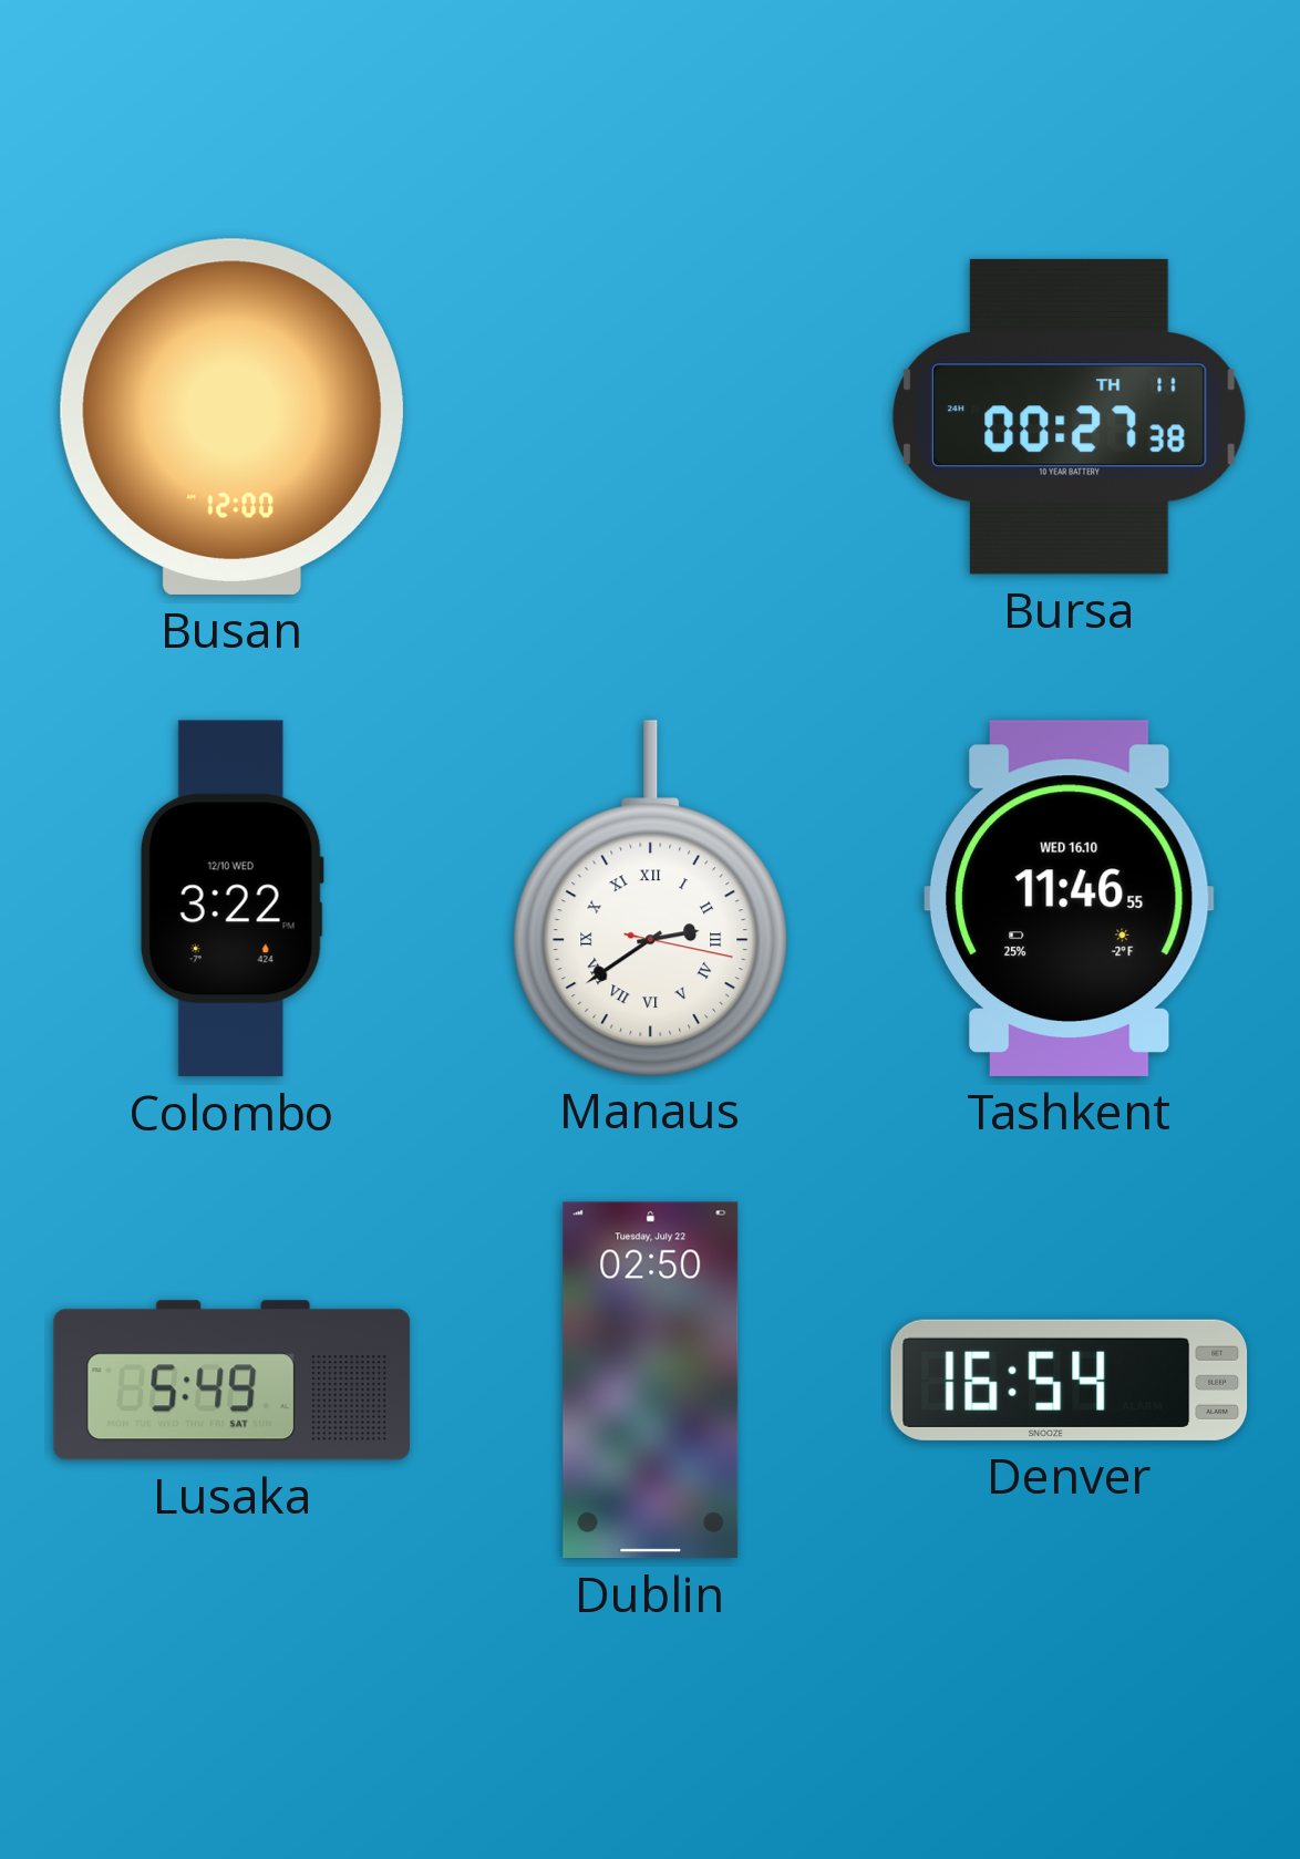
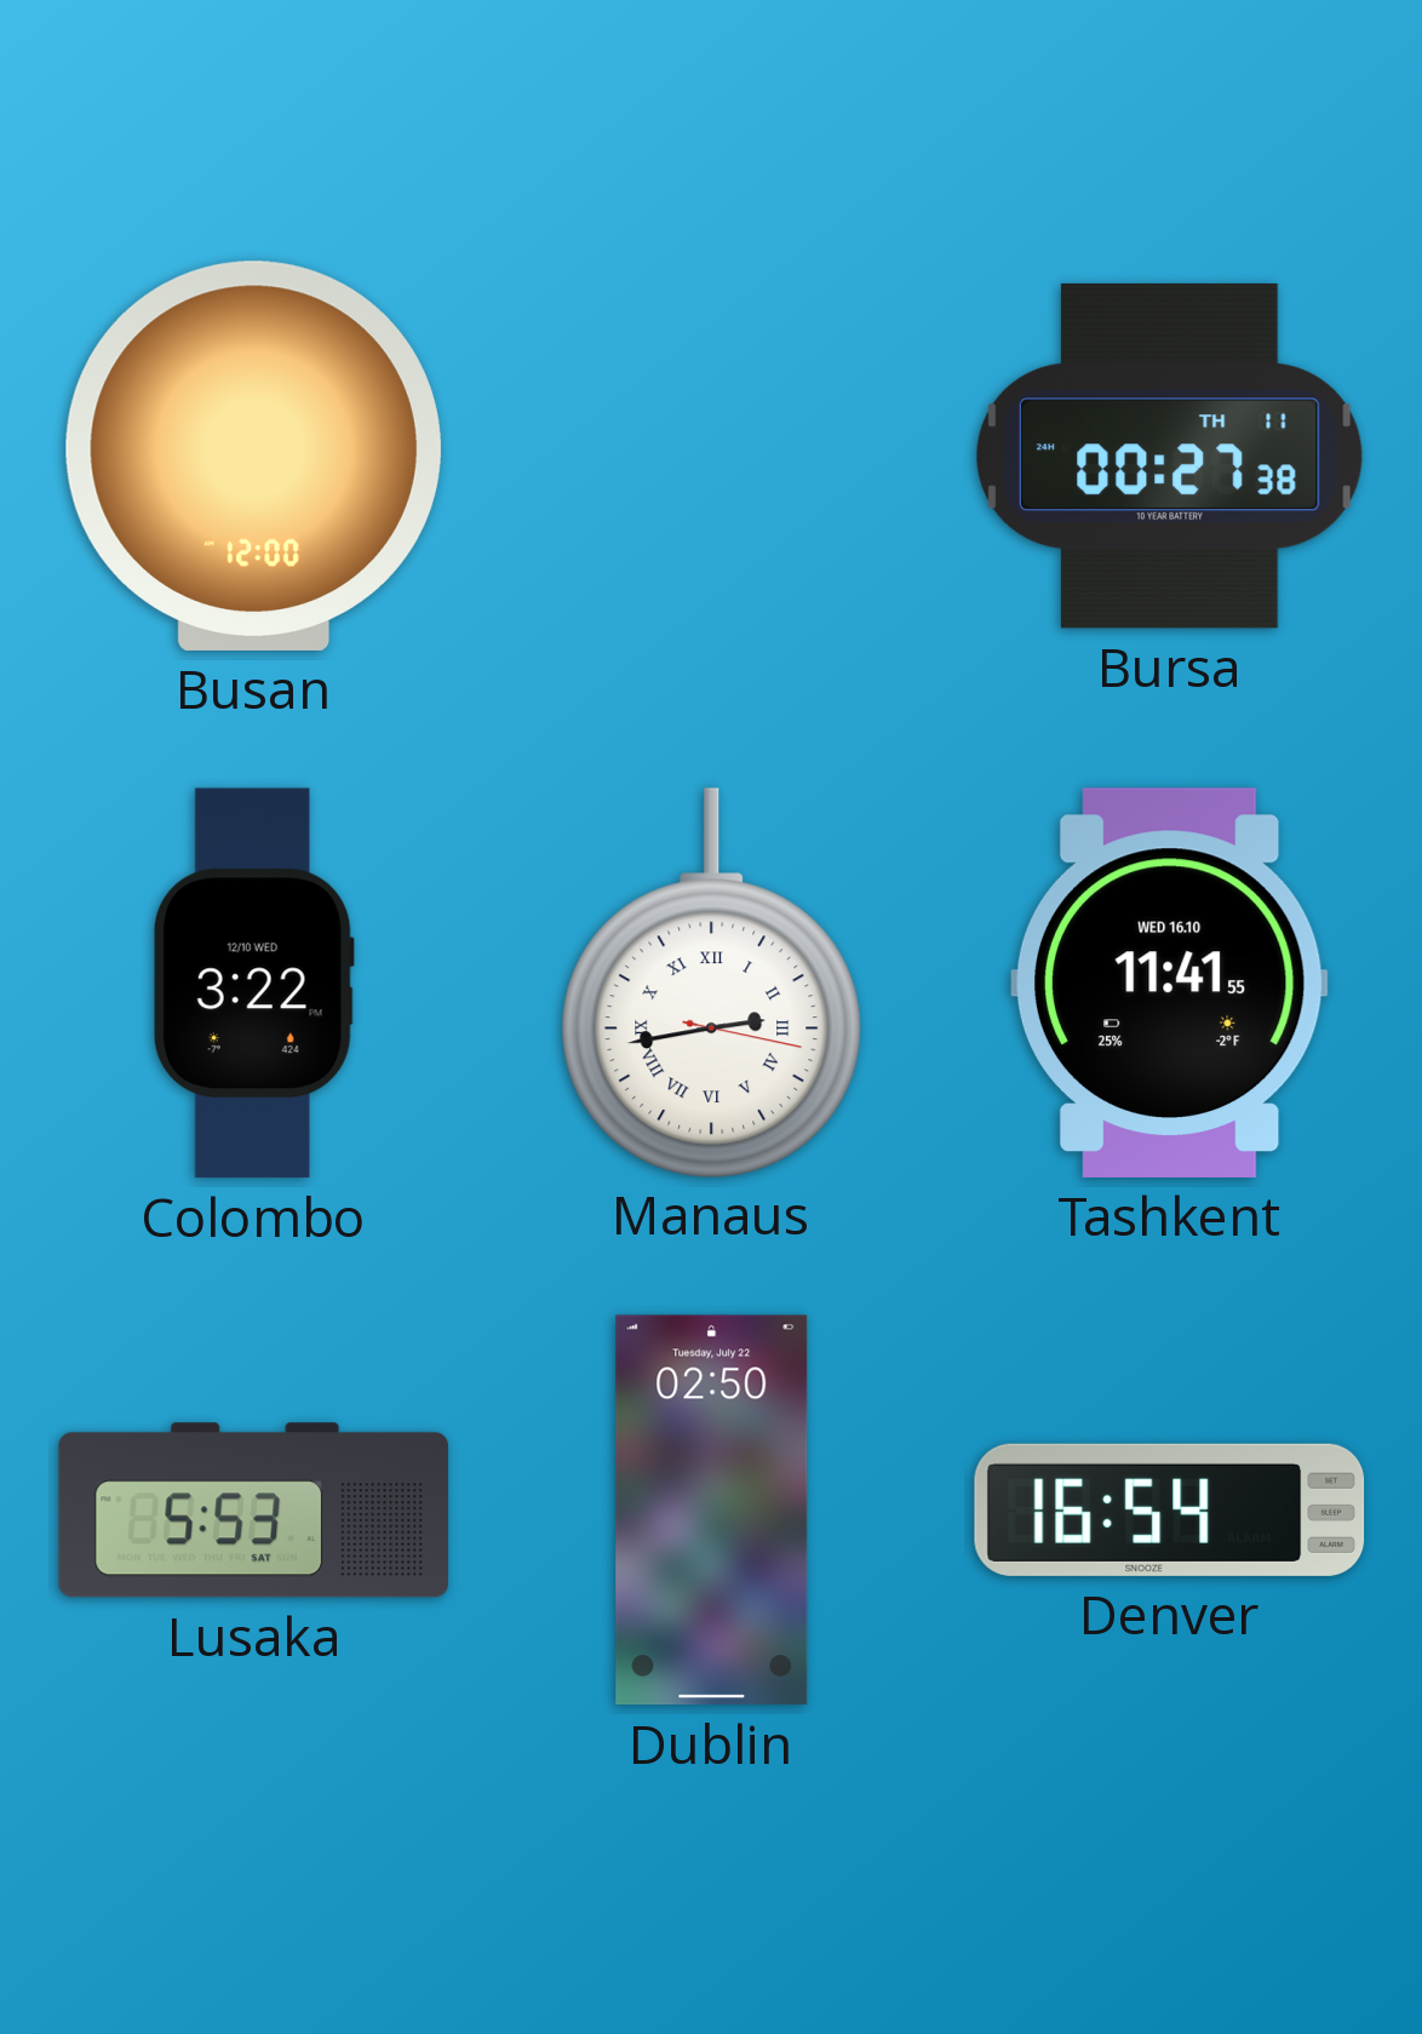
Manaus: 2:39 -> 2:43
Tashkent: 11:46 -> 11:41
Lusaka: 5:49 -> 5:53
